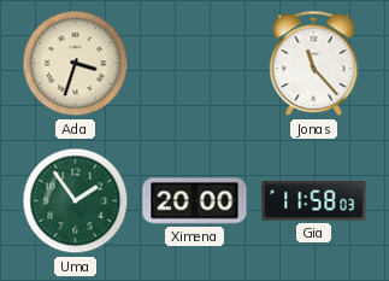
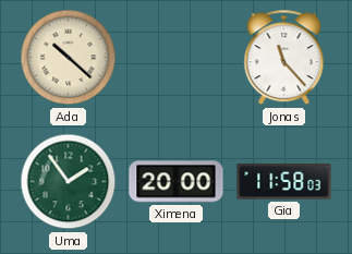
Ada: 3:33 -> 10:22
